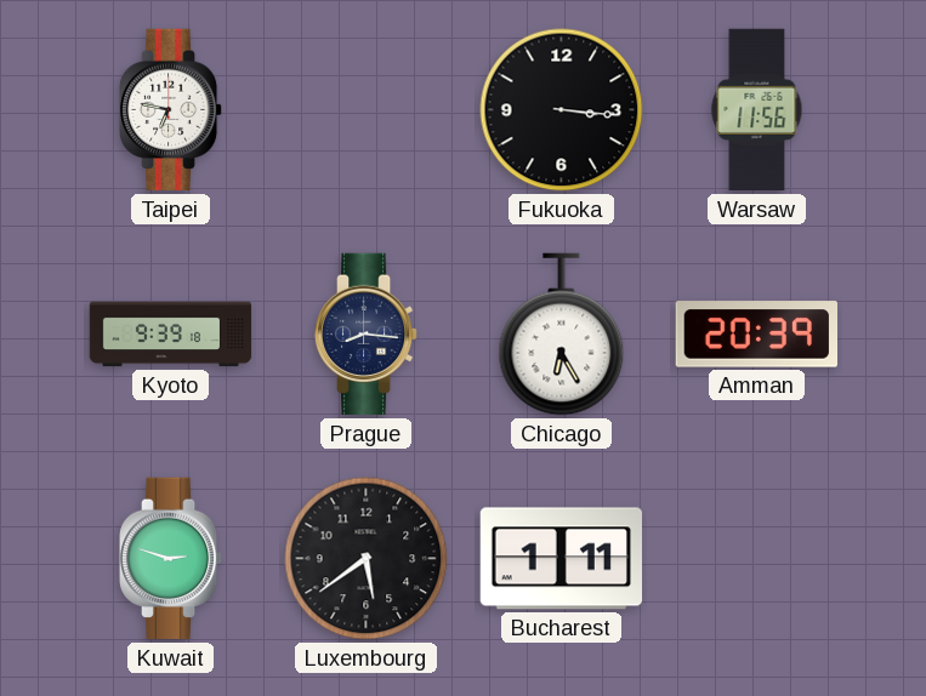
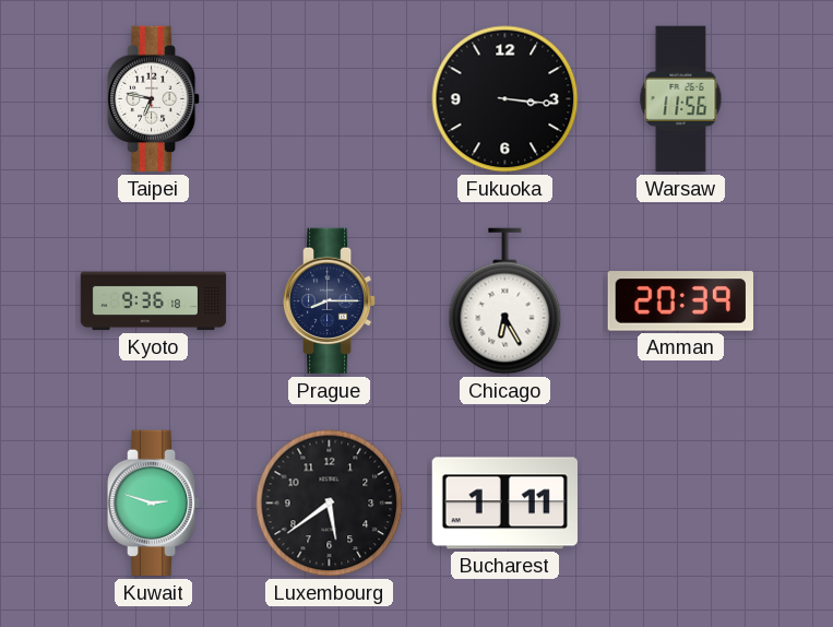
Kyoto: 9:39 -> 9:36
Prague: 8:16 -> 8:15
